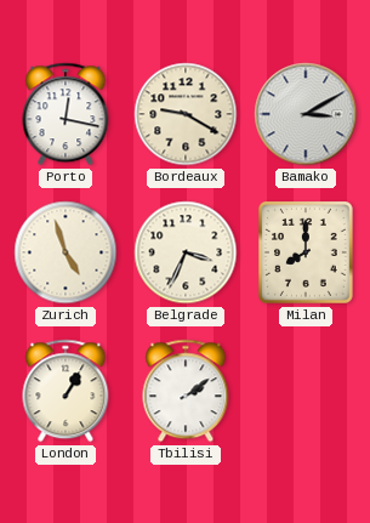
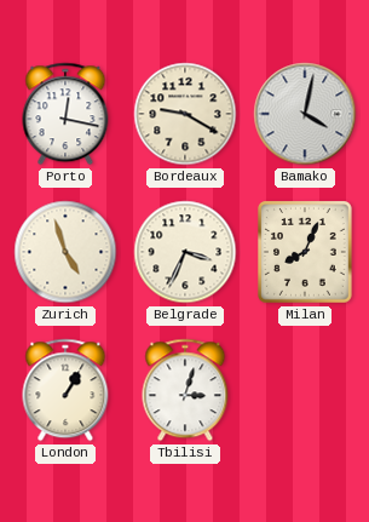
Bamako: 3:10 -> 4:02
Milan: 8:00 -> 8:04
Tbilisi: 2:09 -> 3:03
